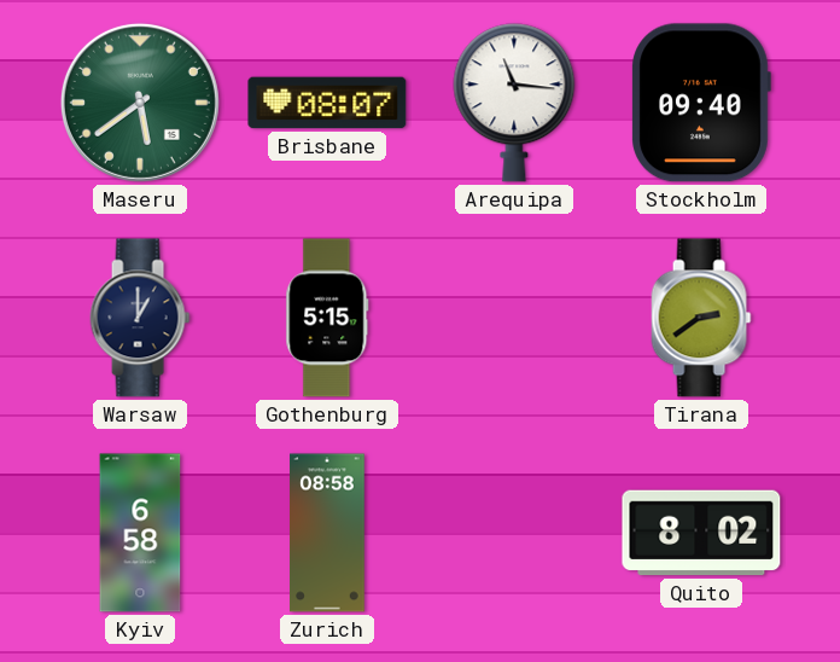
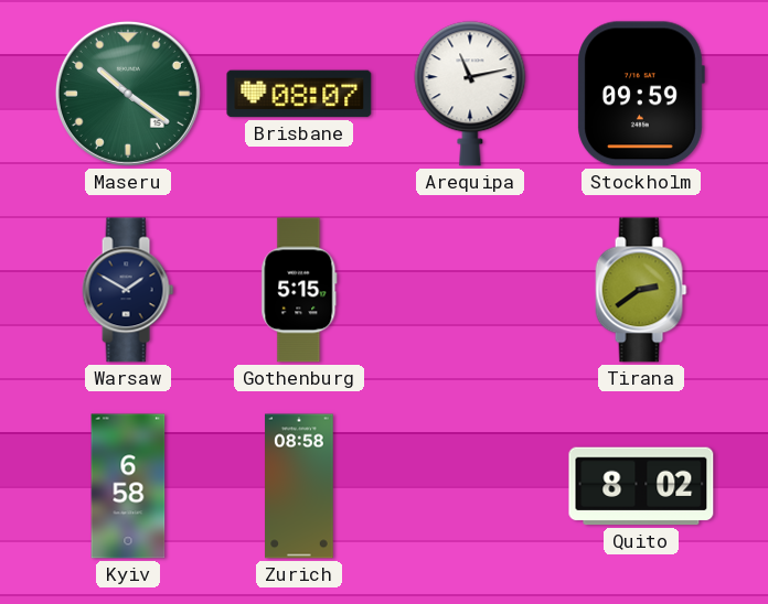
Maseru: 5:39 -> 10:21
Arequipa: 11:16 -> 11:13
Stockholm: 09:40 -> 09:59
Warsaw: 1:00 -> 1:50
